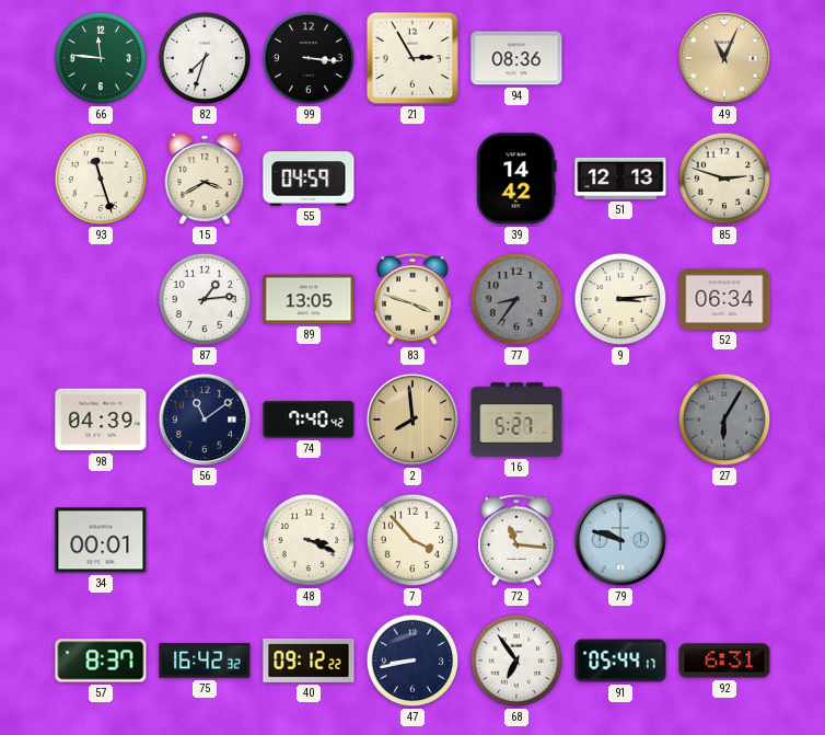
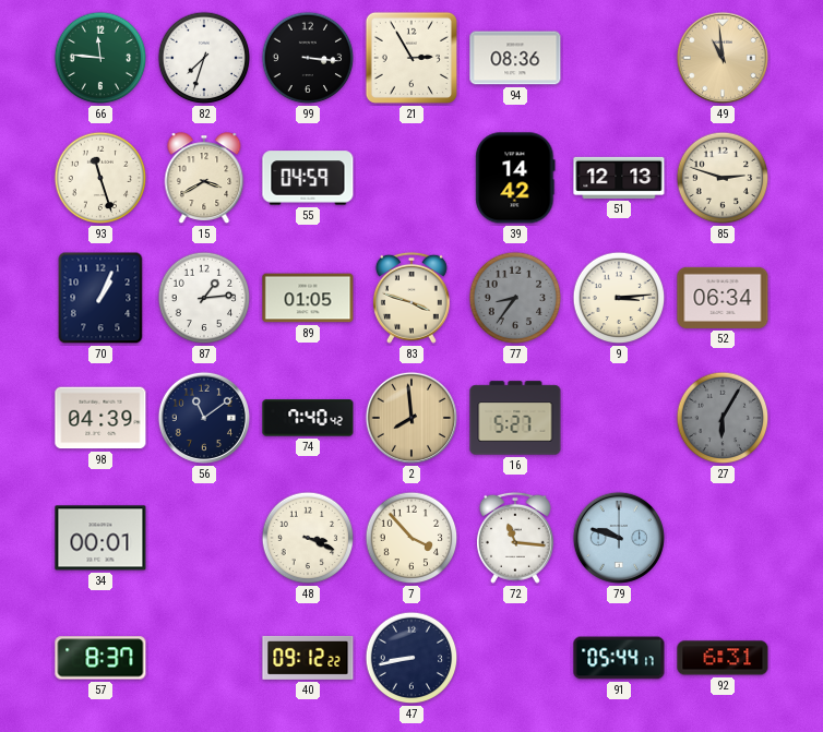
49: 11:04 -> 10:59
70: none -> 1:04
89: 13:05 -> 01:05
75: 16:42 -> none
68: 6:54 -> none
